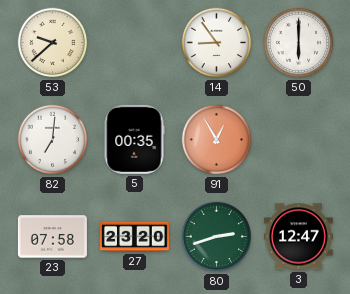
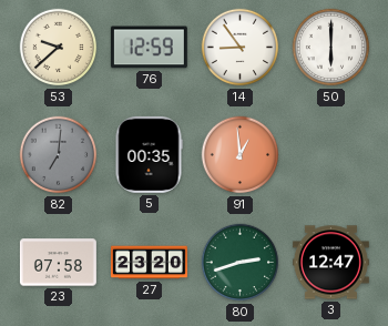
76: none -> 12:59
82 dial: white -> grey
91: 12:55 -> 12:59
